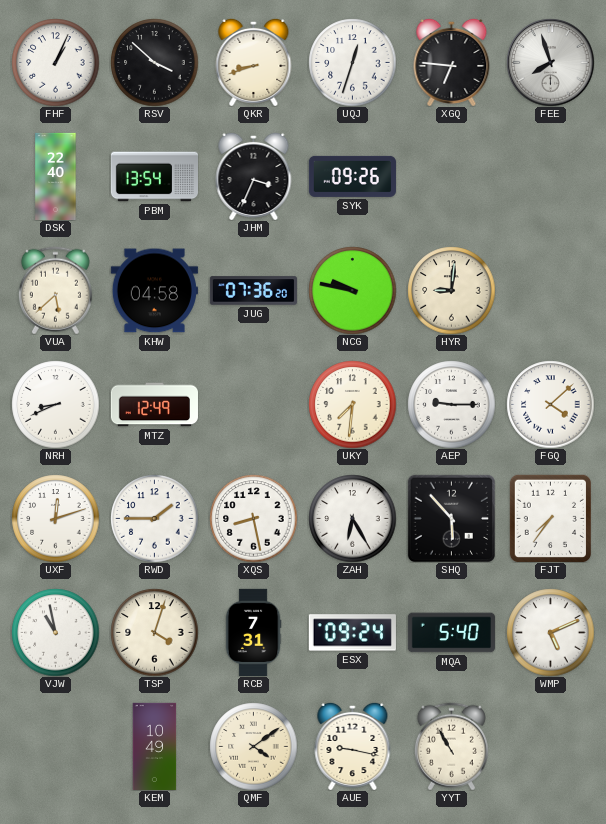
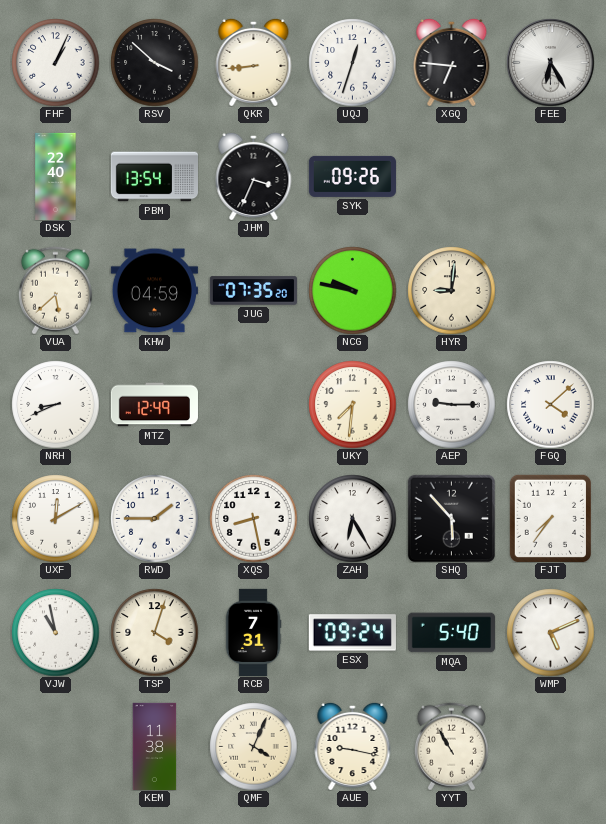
QKR: 8:42 -> 8:44
FEE: 7:57 -> 6:25
KHW: 04:58 -> 04:59
JUG: 07:36 -> 07:35
UXF: 12:12 -> 12:10
KEM: 10:49 -> 11:38
QMF: 4:09 -> 4:04
